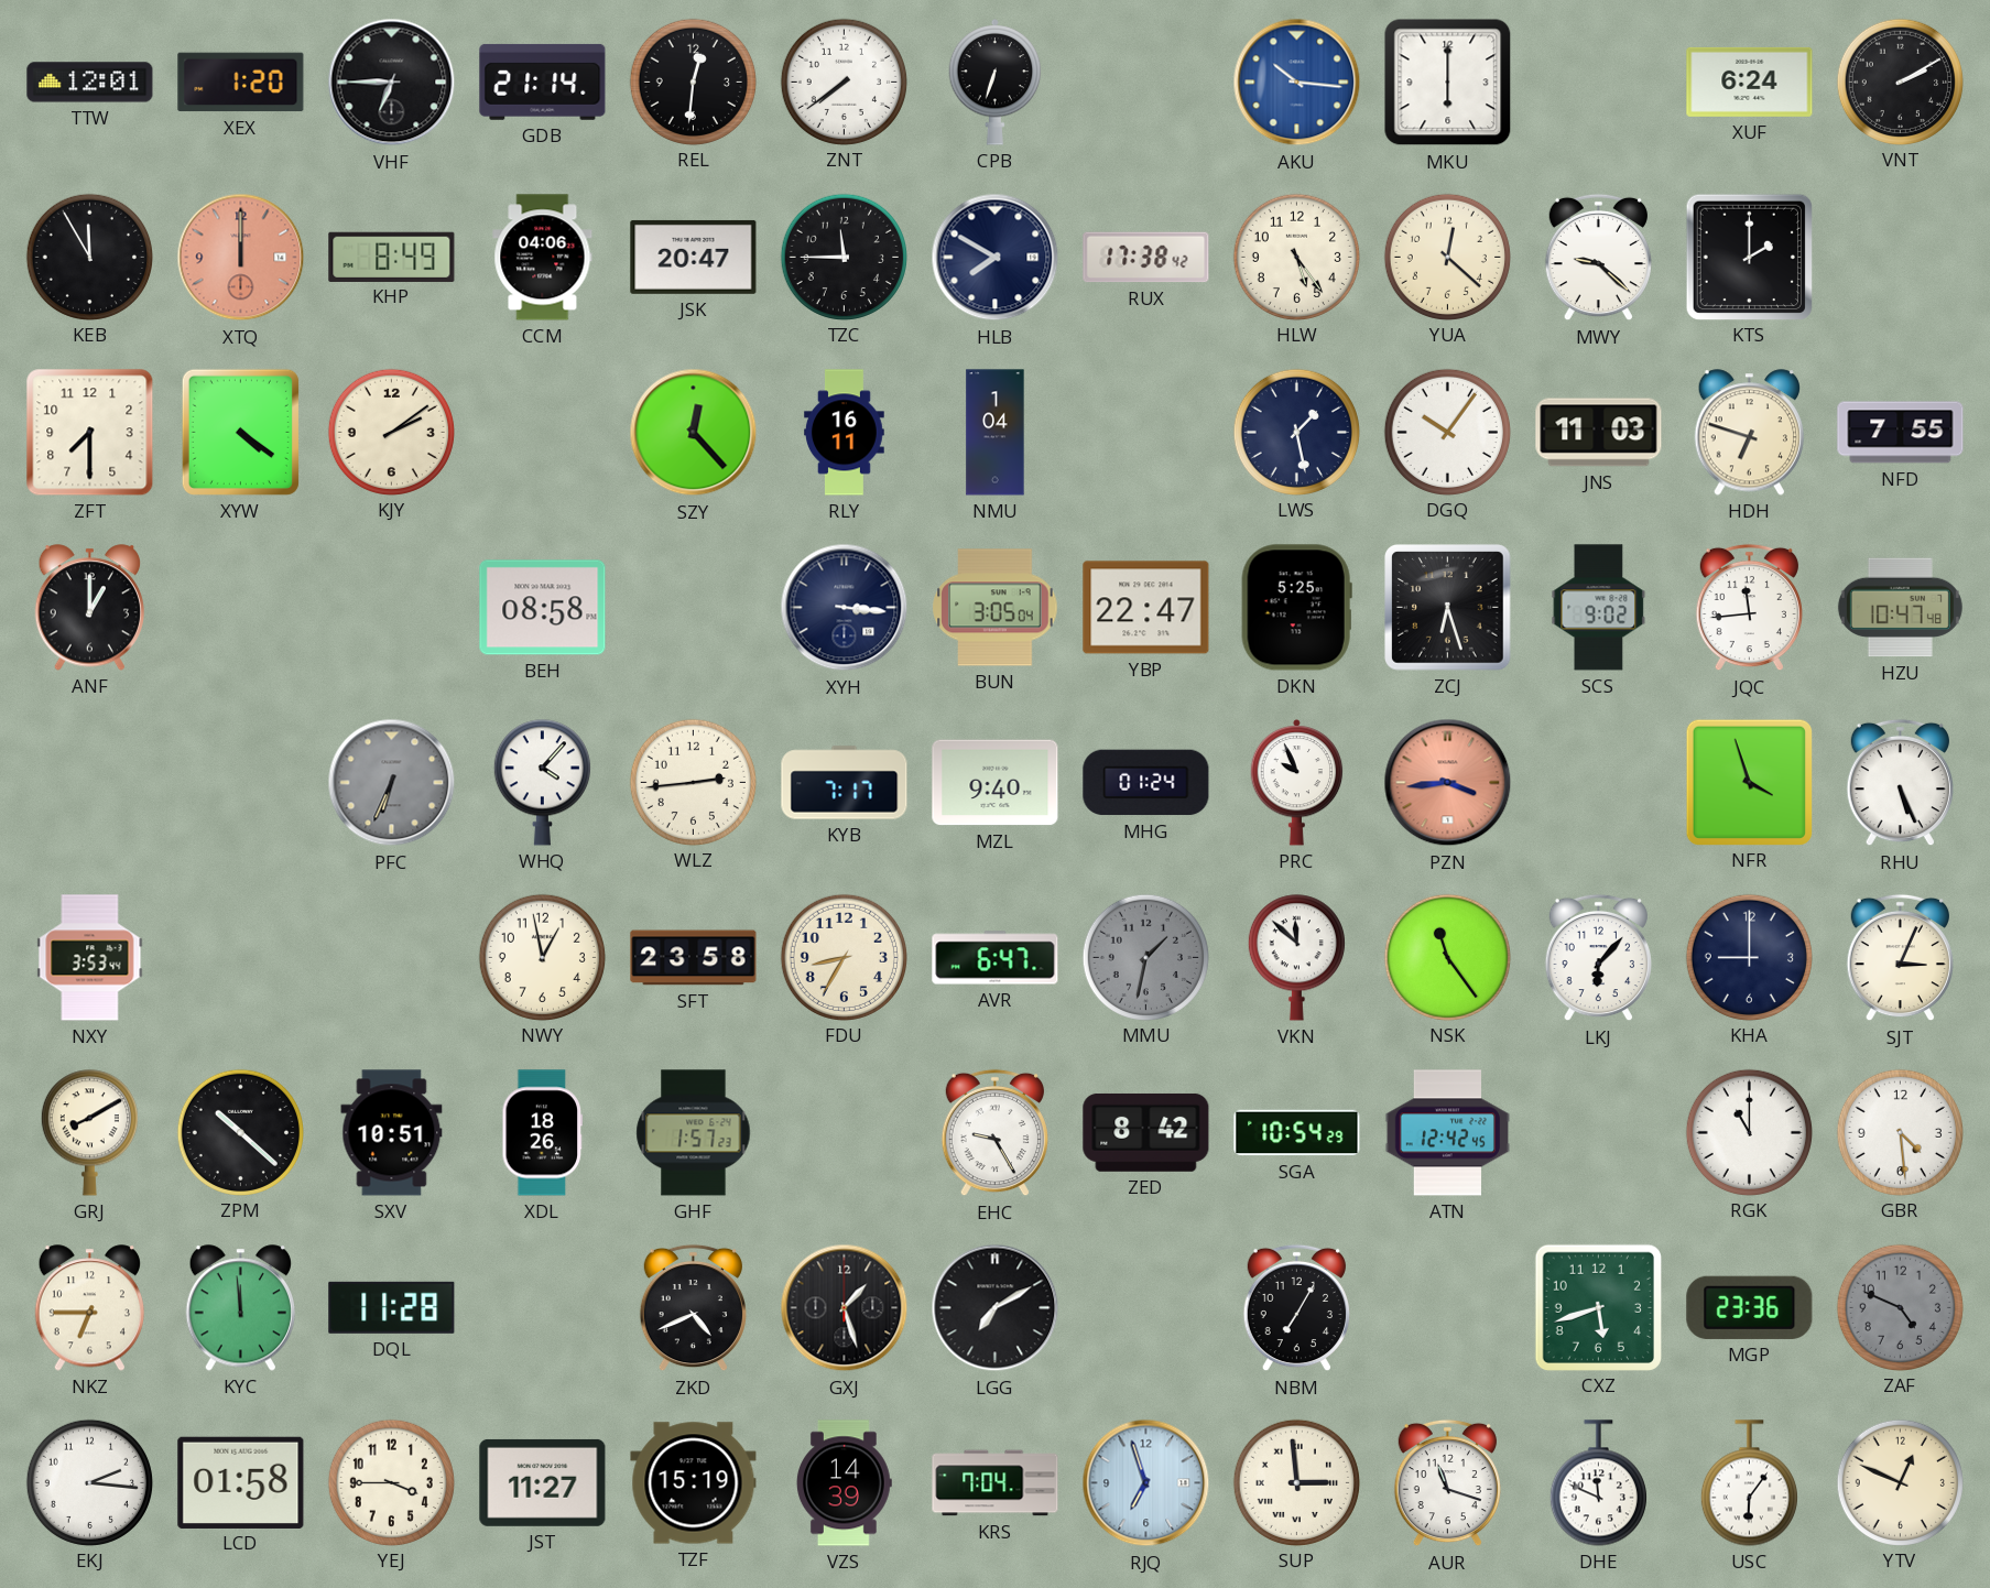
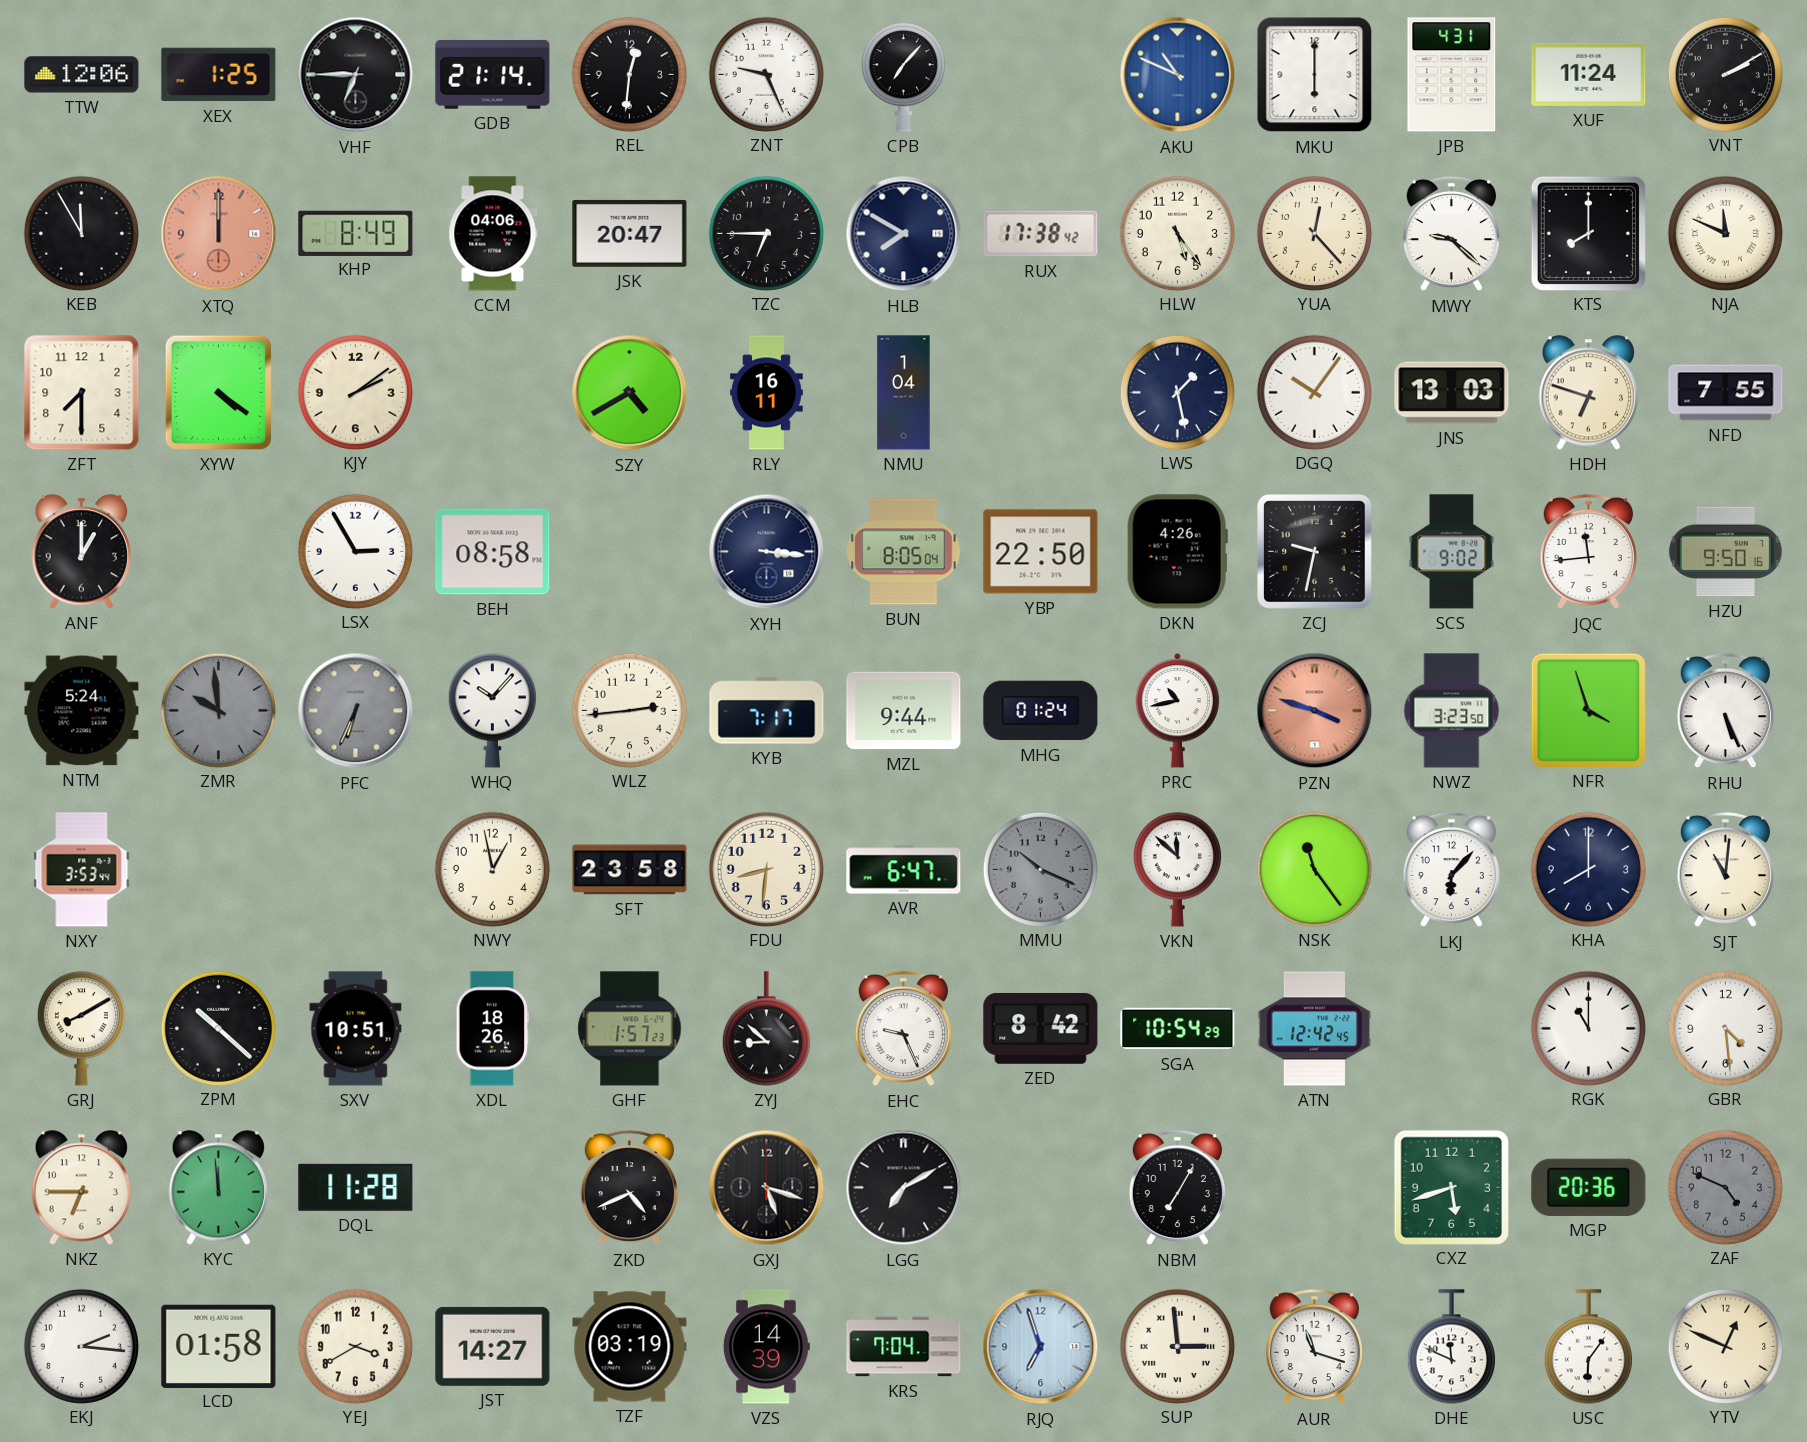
TTW: 12:01 -> 12:06
XEX: 1:20 -> 1:25
ZNT: 7:39 -> 9:26
CPB: 6:33 -> 7:07
AKU: 10:16 -> 10:49
JPB: none -> 4:31
XUF: 6:24 -> 11:24
TZC: 11:45 -> 6:45
YUA: 12:22 -> 12:23
KTS: 2:00 -> 8:00
NJA: none -> 11:49
SZY: 12:23 -> 4:40
JNS: 11:03 -> 13:03
LSX: none -> 2:55
BUN: 3:05 -> 8:05
YBP: 22:47 -> 22:50
DKN: 5:25 -> 4:26
ZCJ: 6:27 -> 9:32
HZU: 10:47 -> 9:50
NTM: none -> 5:24
ZMR: none -> 9:59
WHQ: 4:07 -> 10:07
MZL: 9:40 -> 9:44
PRC: 9:56 -> 10:43
PZN: 3:44 -> 3:48
NWZ: none -> 3:23
FDU: 8:35 -> 8:31
MMU: 1:32 -> 10:19
KHA: 9:00 -> 8:00
SJT: 3:04 -> 11:01
ZYJ: none -> 8:52
EHC: 9:25 -> 9:26
GXJ: 1:27 -> 5:18
MGP: 23:36 -> 20:36
YEJ: 3:45 -> 3:40
JST: 11:27 -> 14:27
TZF: 15:19 -> 03:19
